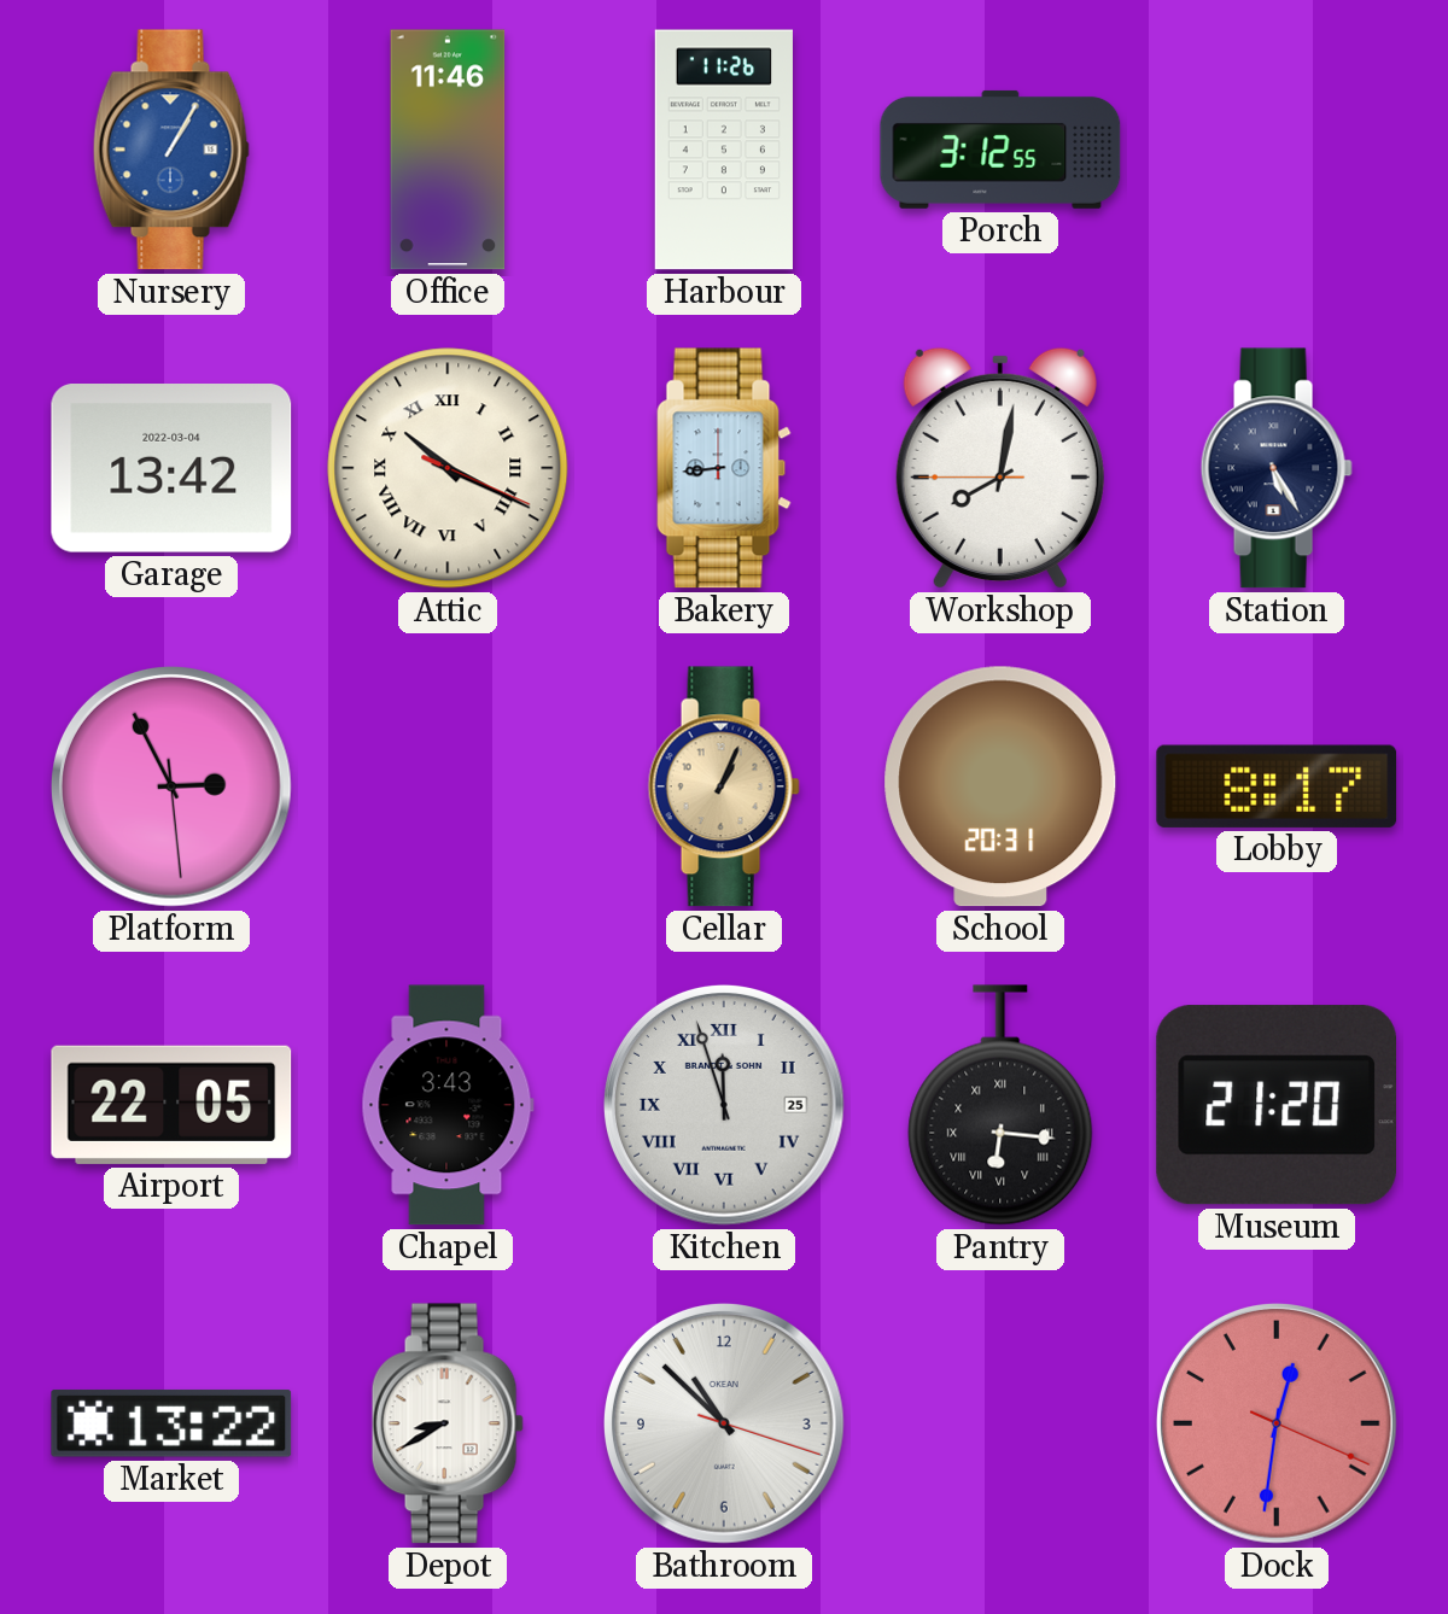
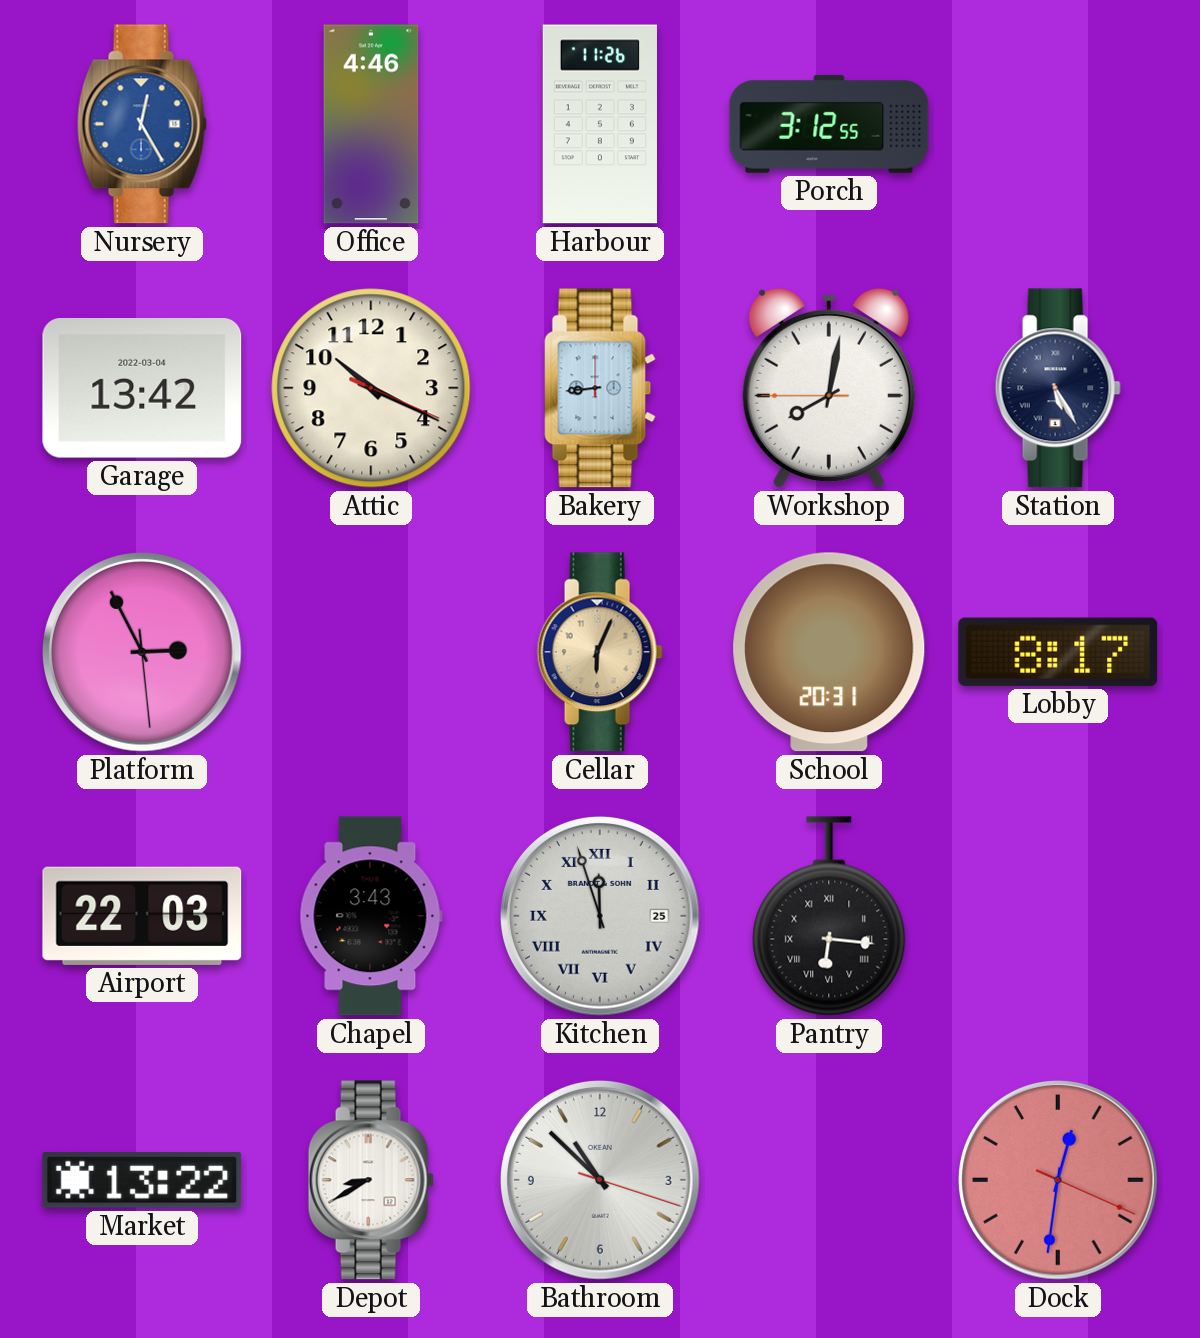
Nursery: 1:05 -> 12:25
Office: 11:46 -> 4:46
Attic numerals: Roman -> Arabic
Cellar: 1:04 -> 6:04
Airport: 22:05 -> 22:03
Museum: 21:20 -> none
